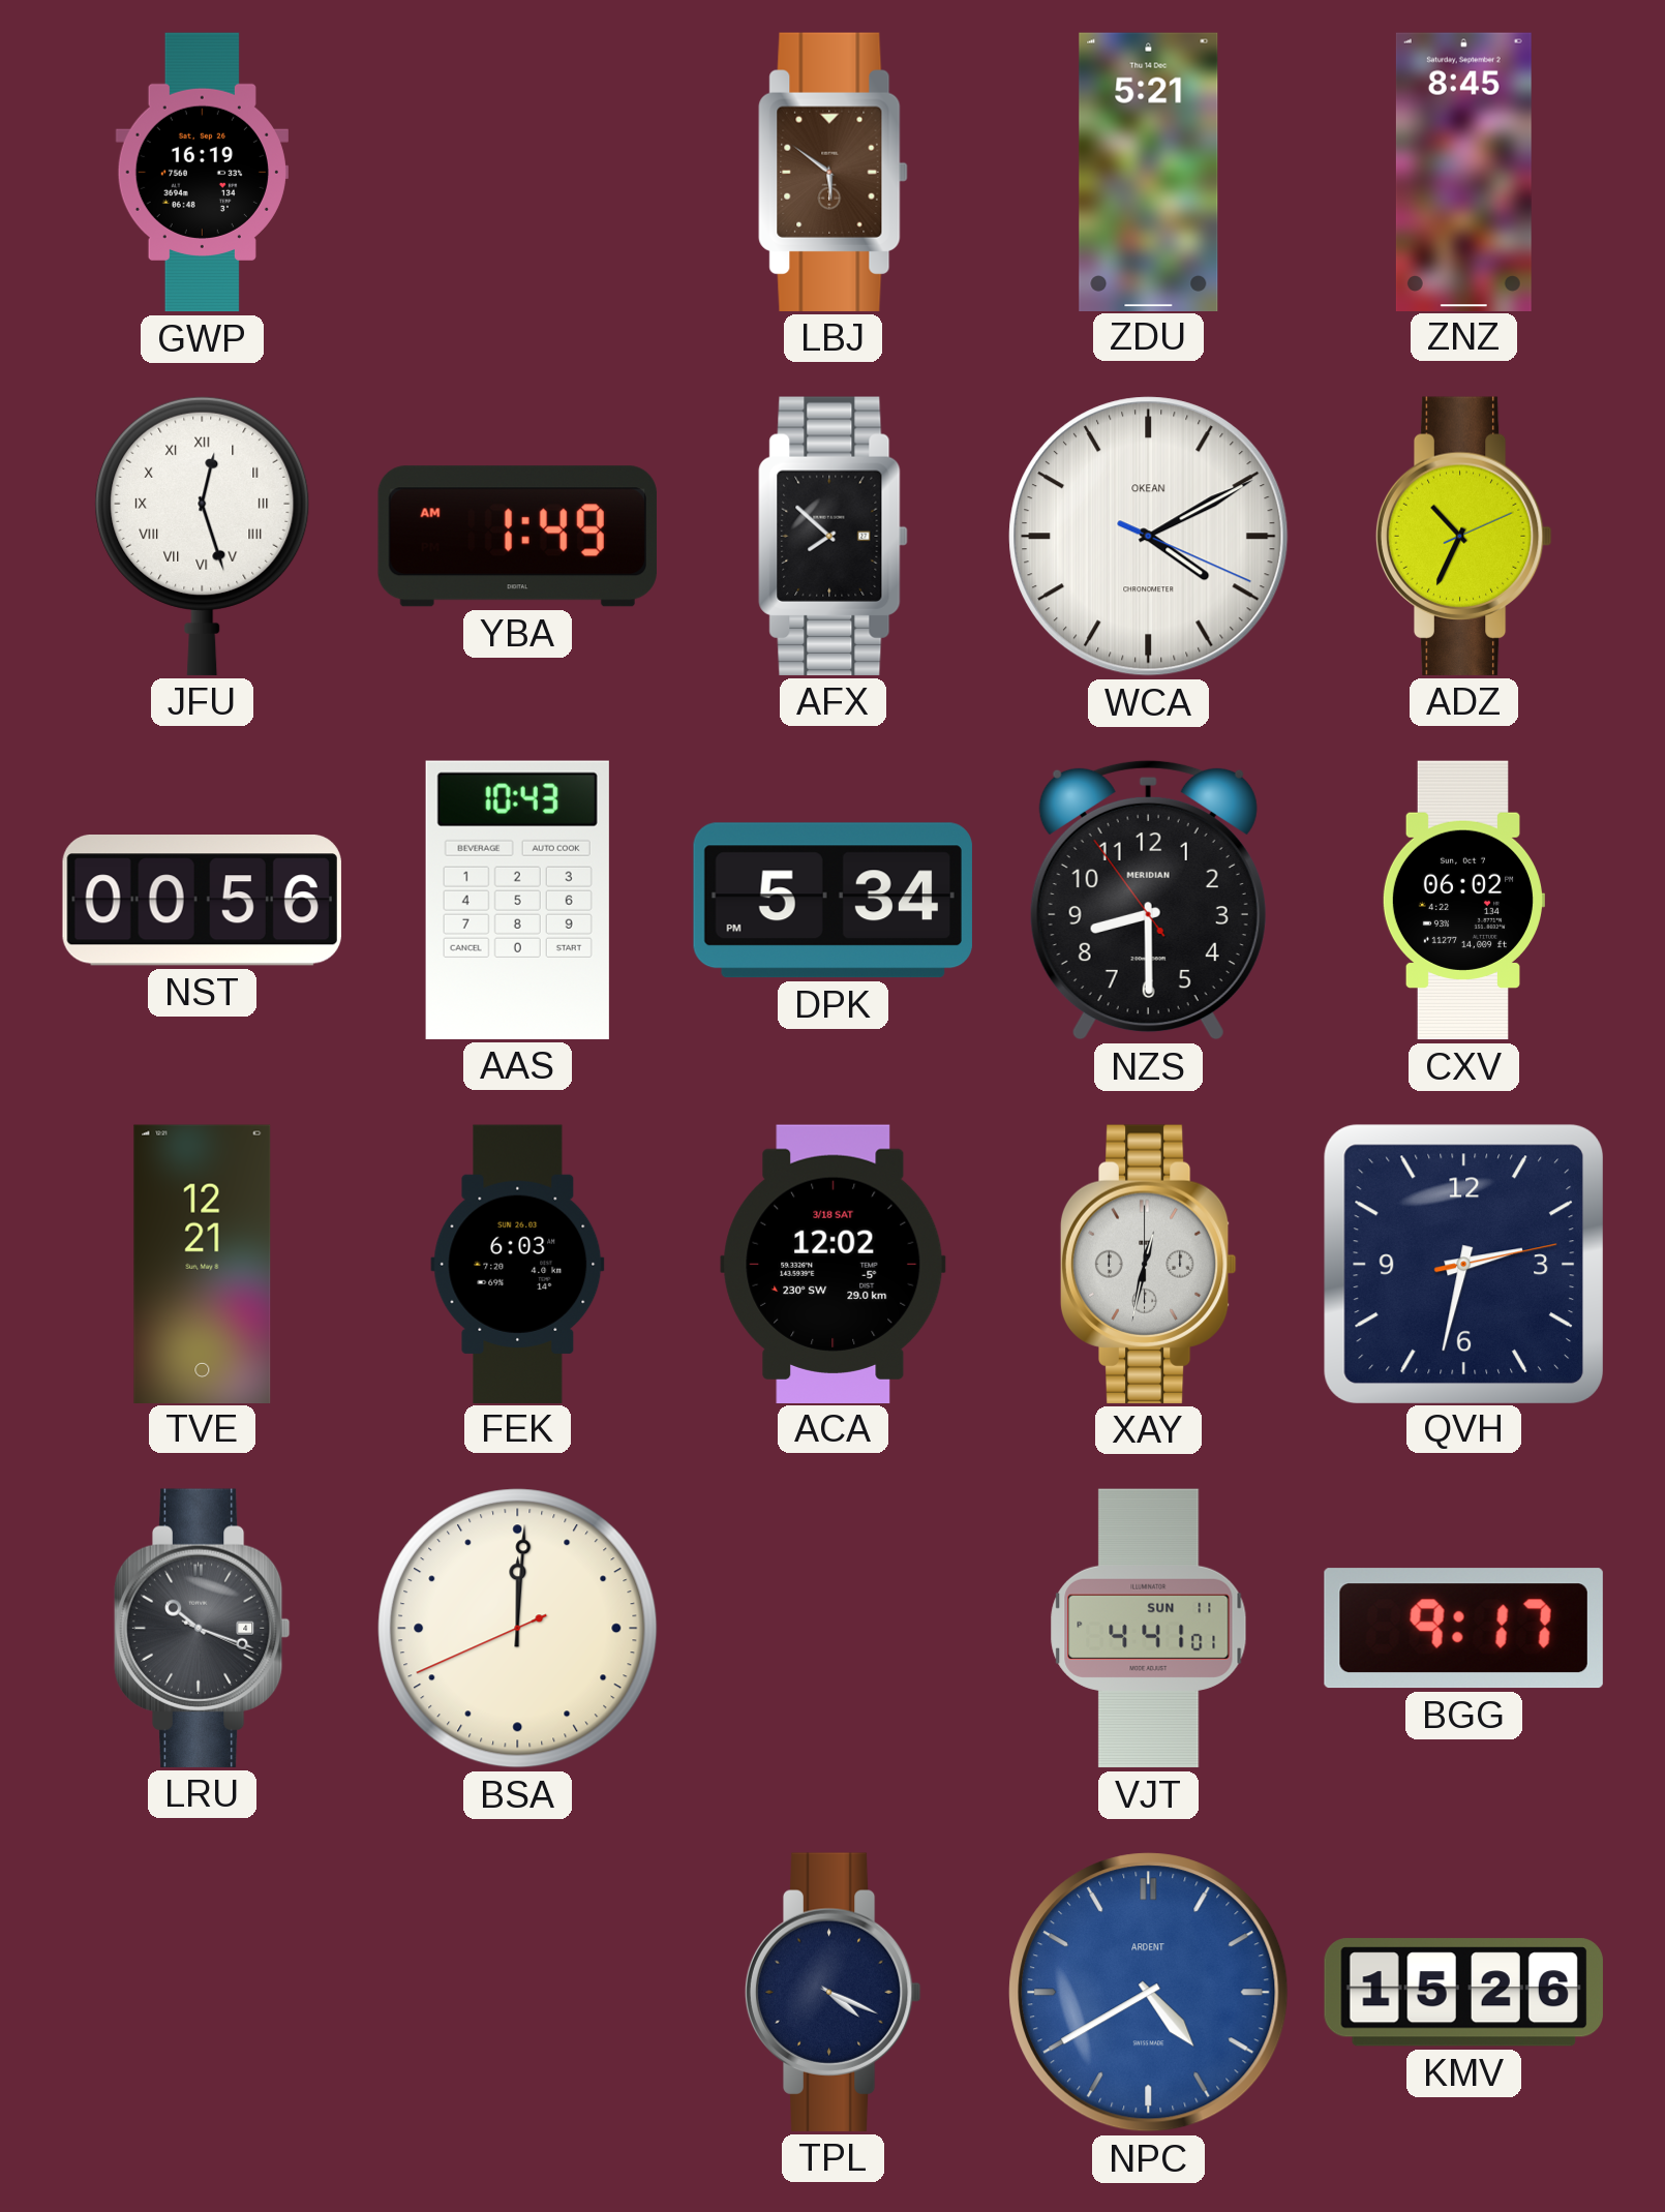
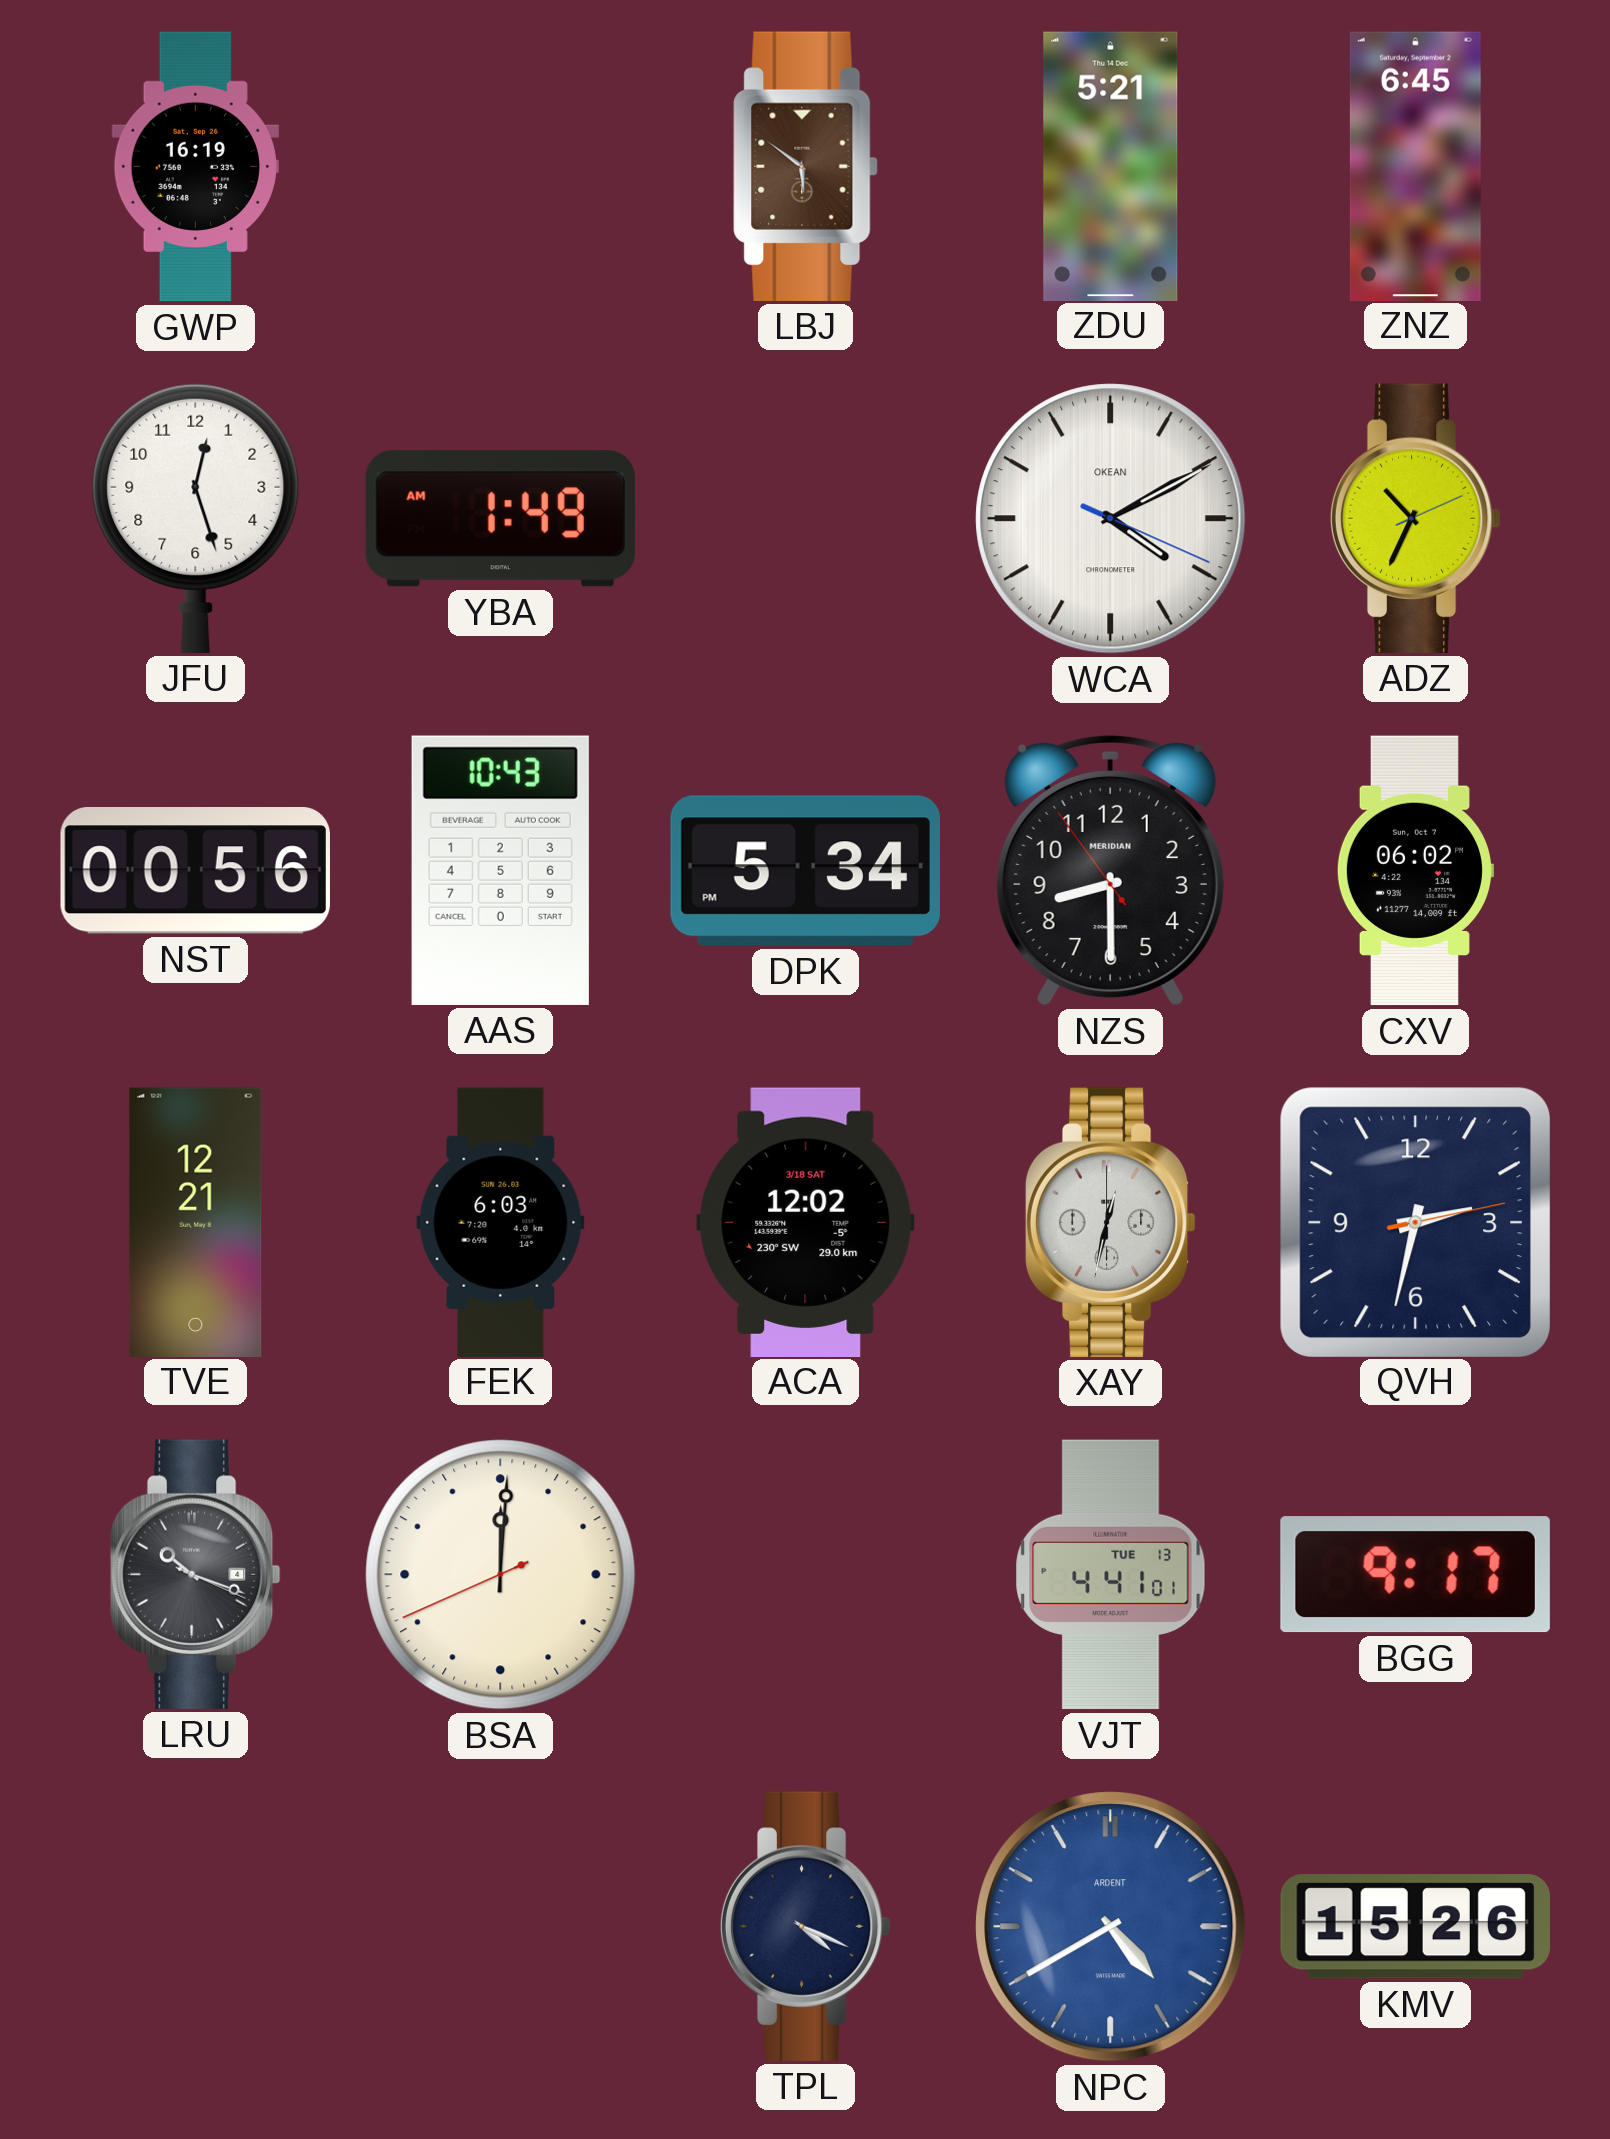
ZNZ: 8:45 -> 6:45
JFU numerals: Roman -> Arabic
AFX: 7:52 -> none
VJT date: SUN 11 -> TUE 13
